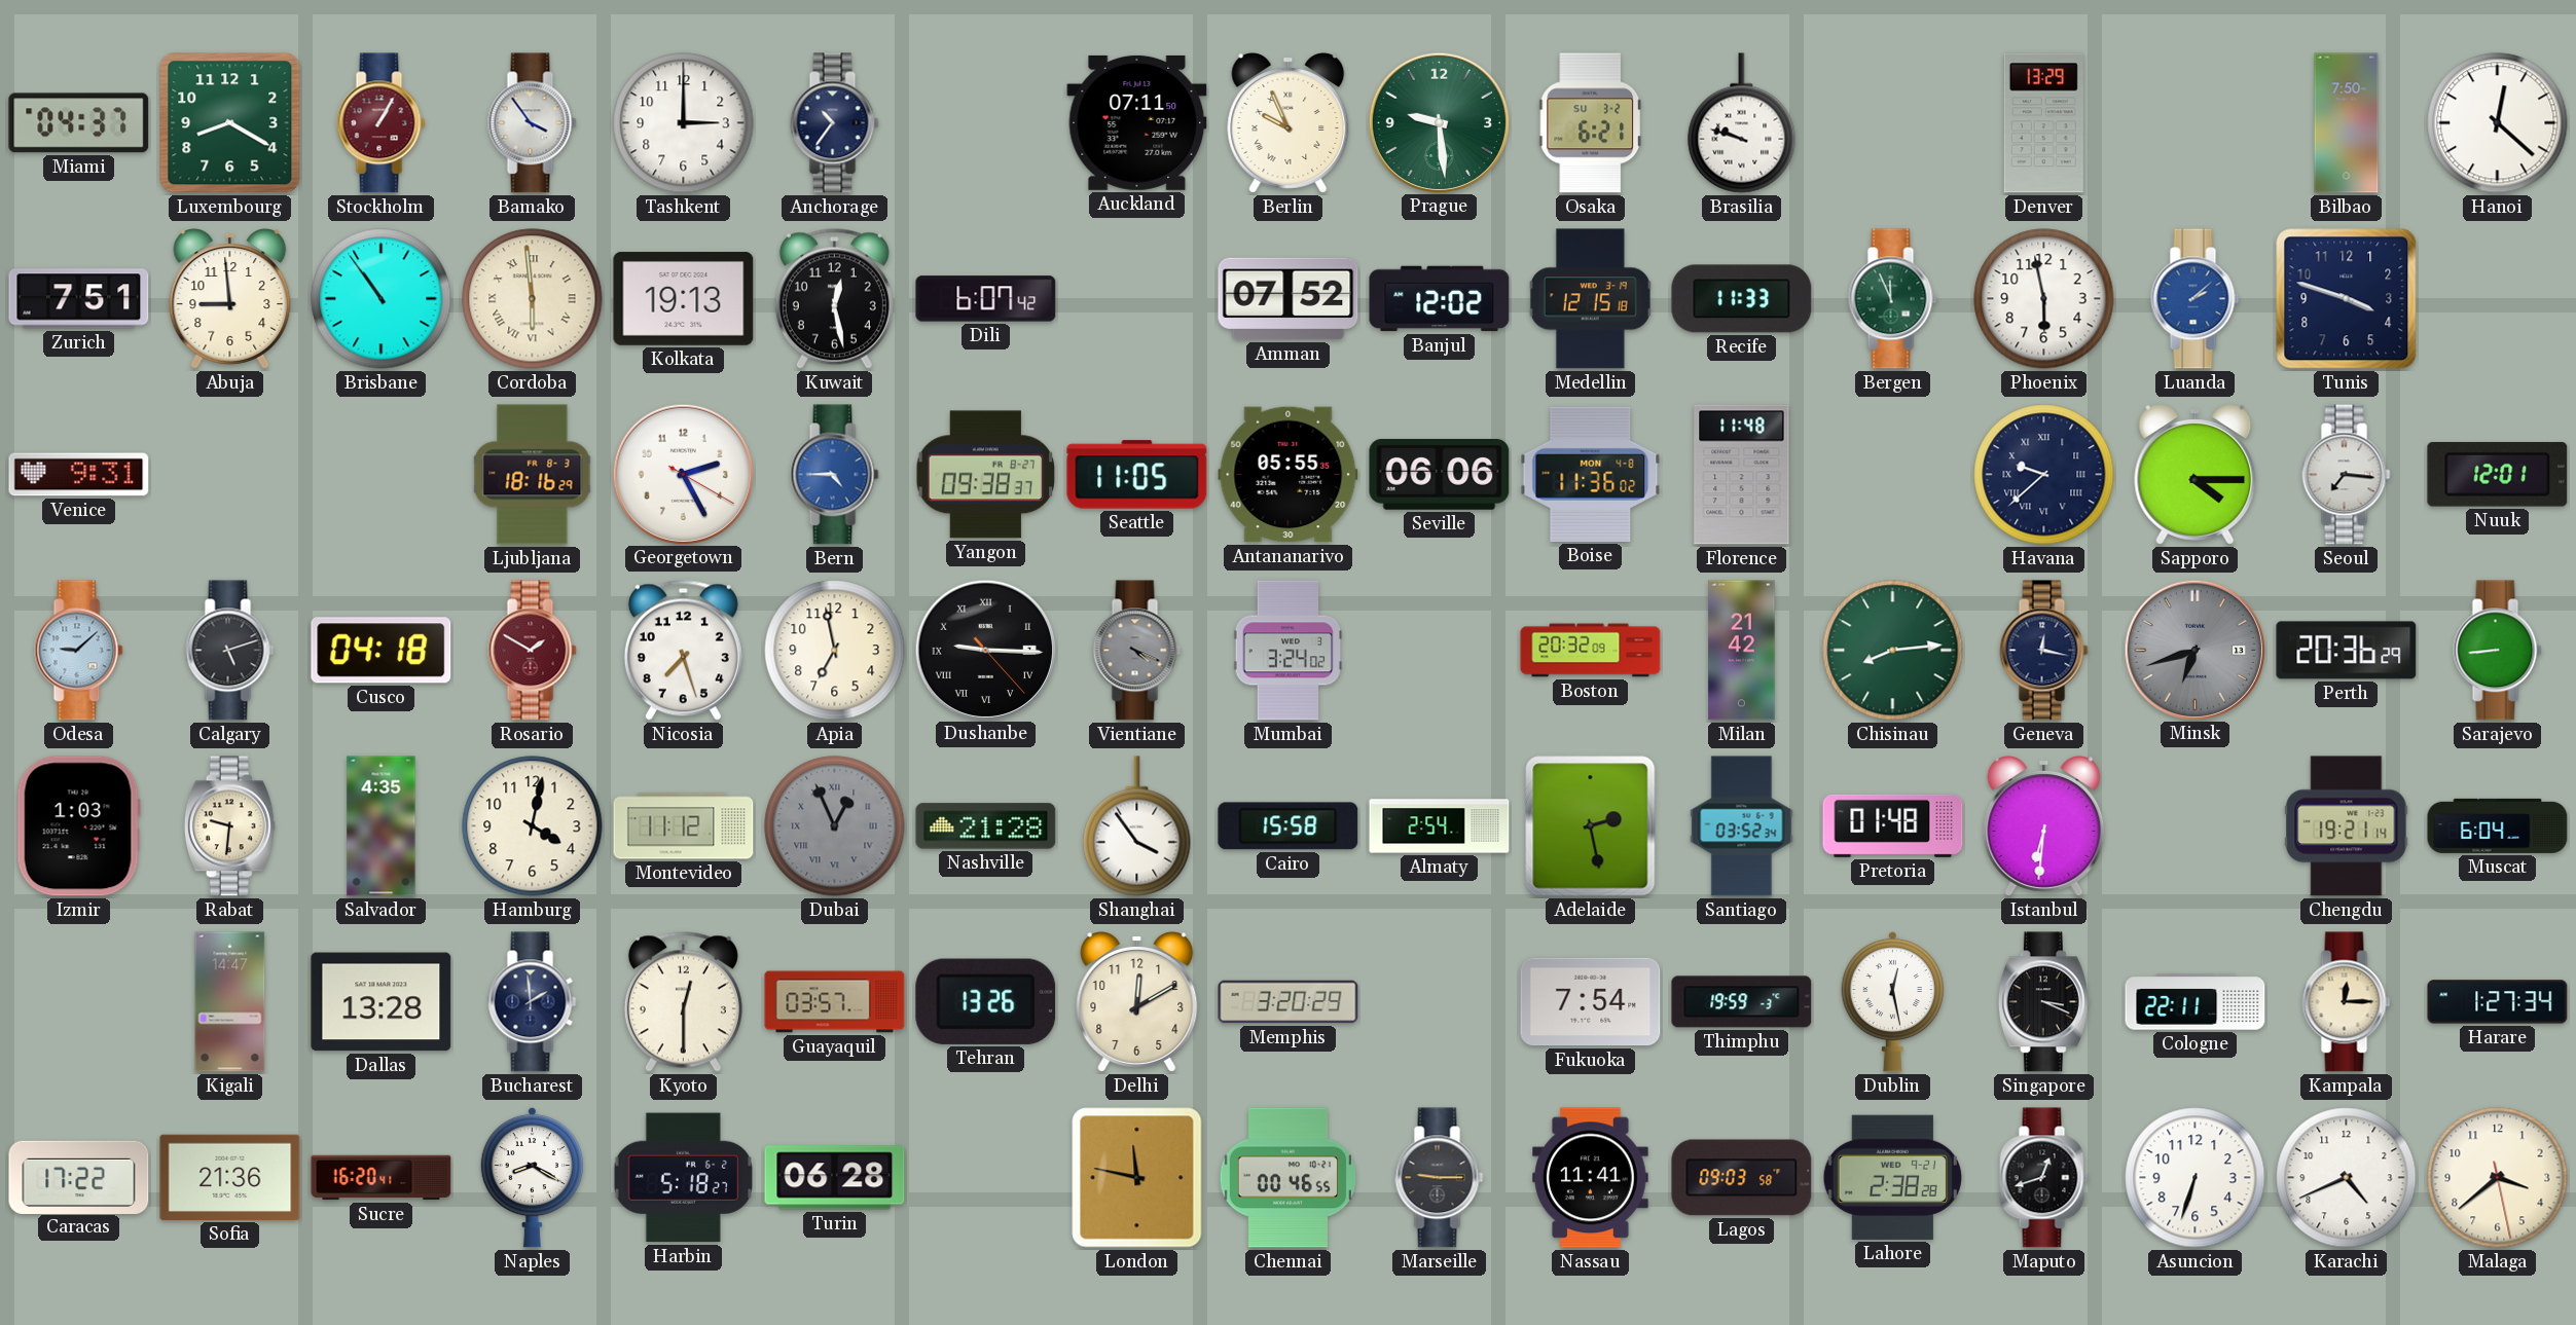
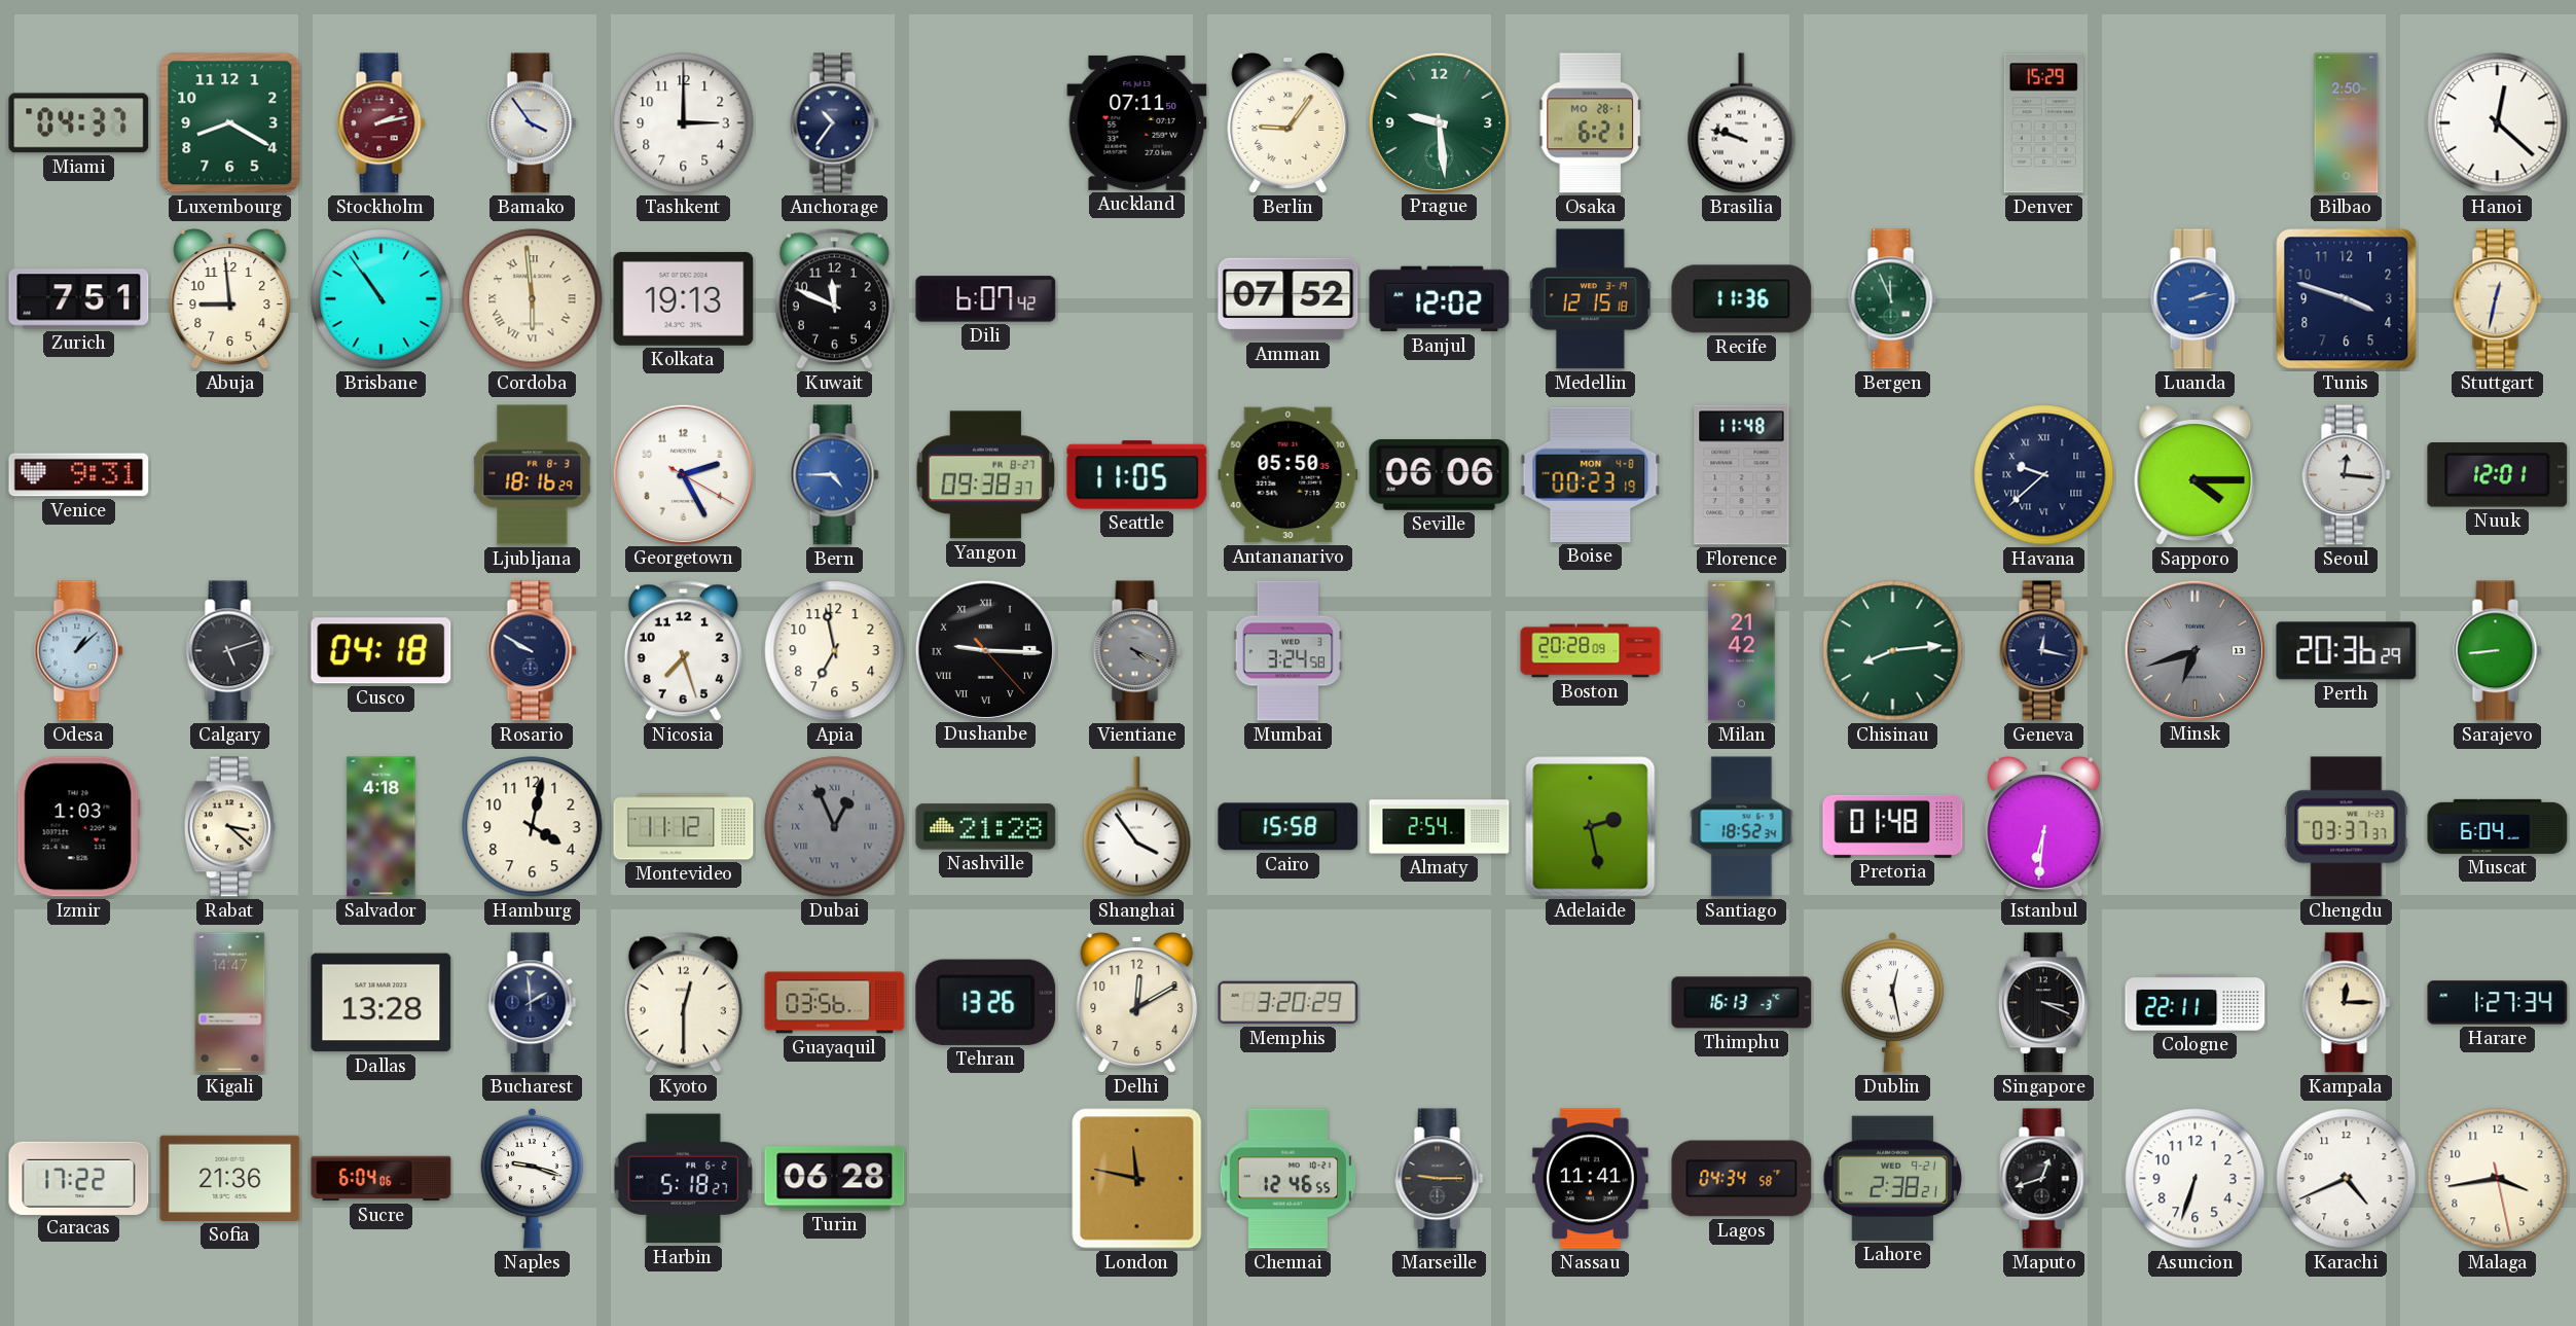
Stockholm: 1:05 -> 2:13
Berlin: 9:56 -> 9:06
Osaka date: SU 3-2 -> MO 28-1
Denver: 13:29 -> 15:29
Bilbao: 7:50 -> 2:50
Kuwait: 12:28 -> 11:49
Recife: 11:33 -> 11:36
Phoenix: 5:58 -> none
Luanda: 2:08 -> 2:13
Stuttgart: none -> 12:32
Antananarivo: 05:55 -> 05:50
Boise: 11:36 -> 00:23
Seoul: 7:16 -> 12:16
Odesa: 9:08 -> 1:08
Rosario: 1:50 -> 9:50
Rosario dial: burgundy -> navy
Mumbai: 3:24:02 -> 3:24:58
Boston: 20:32 -> 20:28
Rabat: 9:31 -> 3:22
Salvador: 4:35 -> 4:18
Santiago: 03:52 -> 18:52
Chengdu: 19:21 -> 03:37
Guayaquil: 03:57 -> 03:56
Fukuoka: 7:54 -> none
Thimphu: 19:59 -> 16:13
Sucre: 16:20 -> 6:04
Naples: 8:20 -> 9:18
Chennai: 00:46 -> 12:46
Lagos: 09:03 -> 04:34
Lahore: 2:38:28 -> 2:38:21
Malaga: 3:38 -> 3:43
